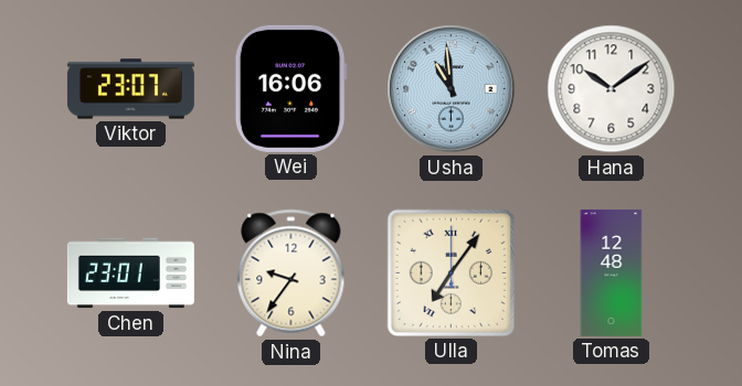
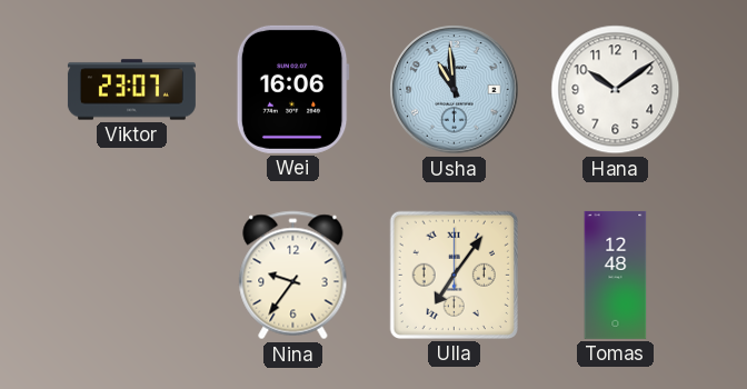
Chen: 23:01 -> none
